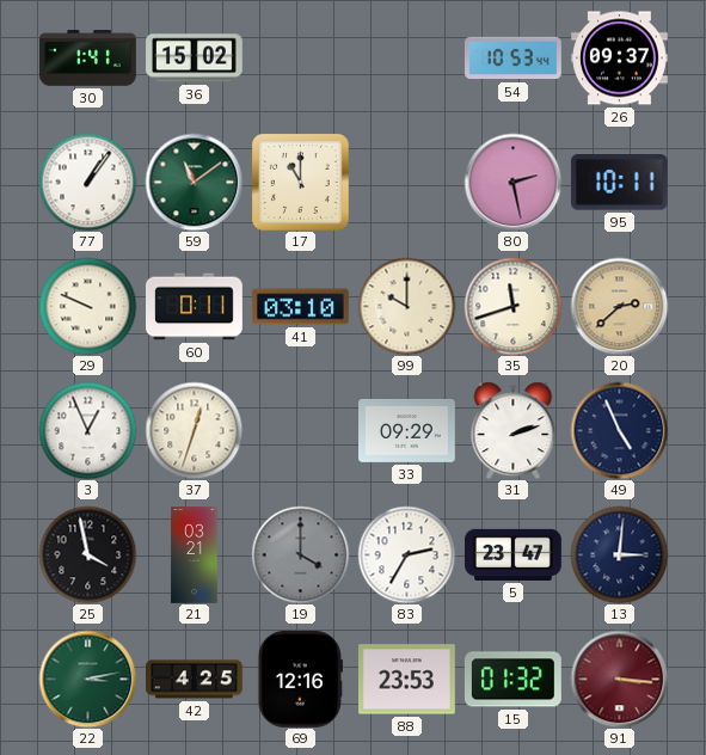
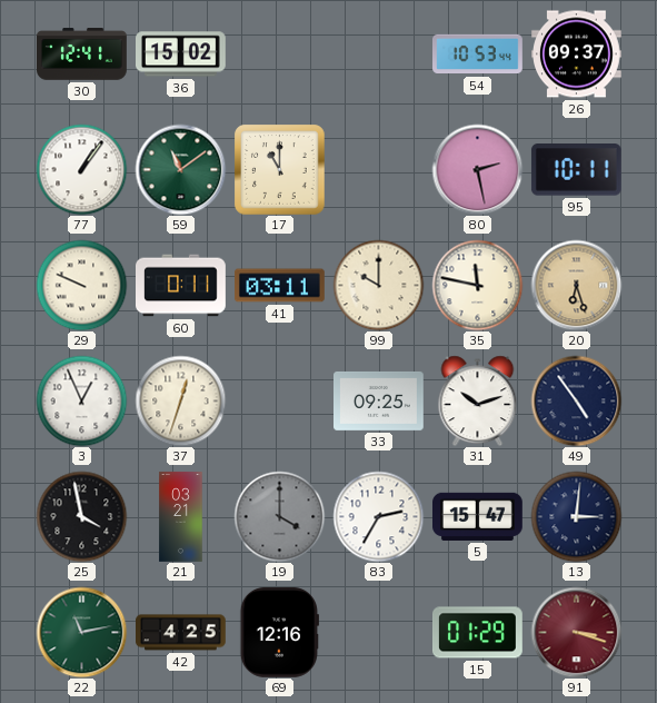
30: 1:41 -> 12:41
41: 03:10 -> 03:11
35: 11:42 -> 11:47
20: 2:38 -> 6:27
33: 09:29 -> 09:25
31: 2:12 -> 10:12
49: 4:56 -> 4:54
5: 23:47 -> 15:47
22: 3:13 -> 11:13
88: 23:53 -> none
15: 01:32 -> 01:29
91: 3:16 -> 3:18
